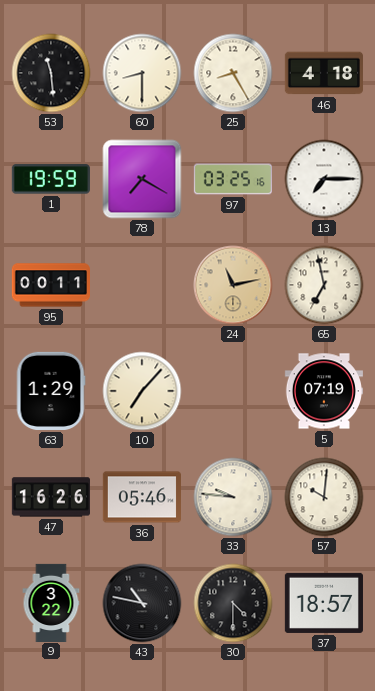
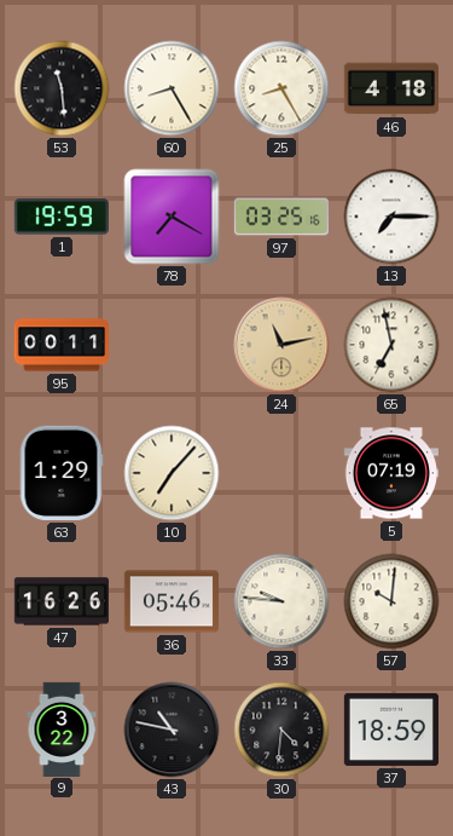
60: 8:30 -> 8:25
30: 4:30 -> 4:31
37: 18:57 -> 18:59
